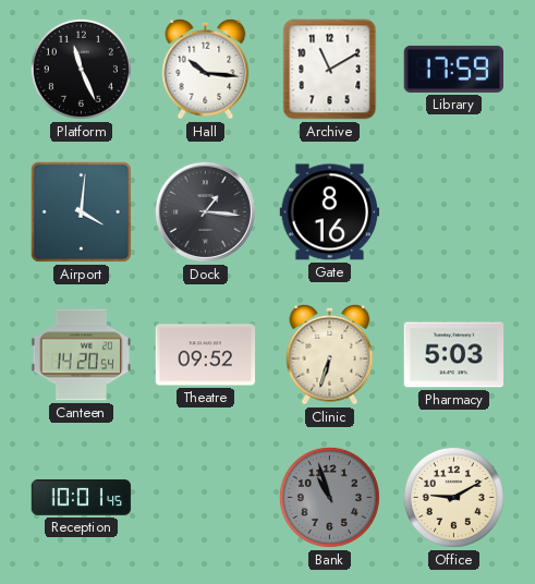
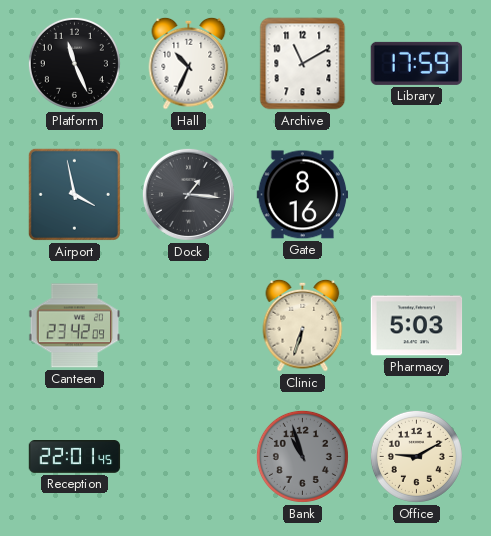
Hall: 10:16 -> 10:34
Airport: 4:01 -> 3:58
Canteen: 14:20 -> 23:42
Theatre: 09:52 -> none
Reception: 10:01 -> 22:01
